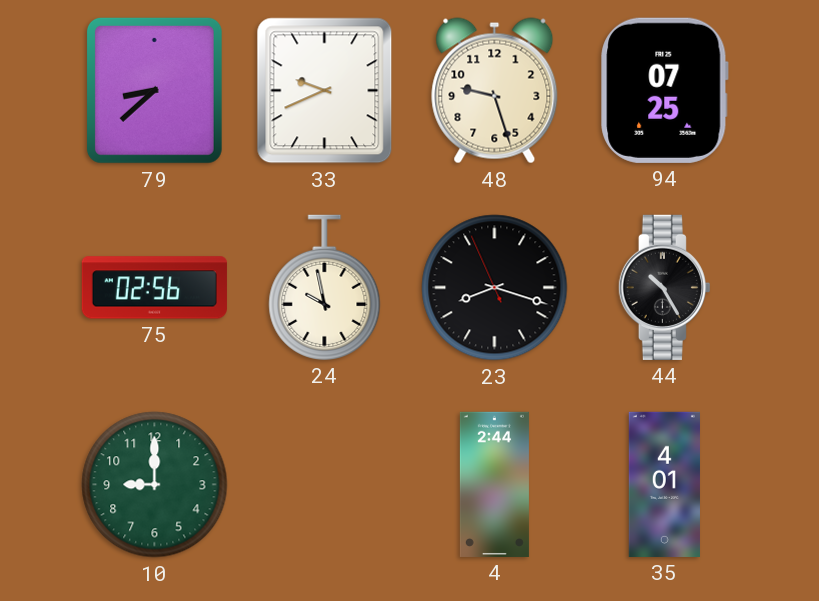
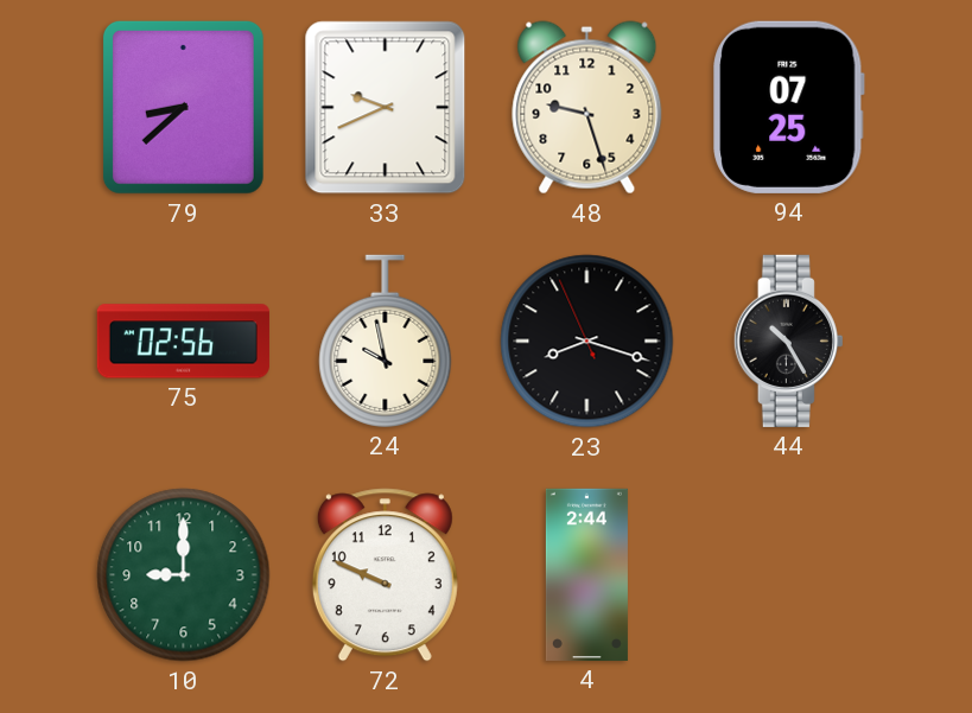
72: none -> 9:49
35: 4:01 -> none
